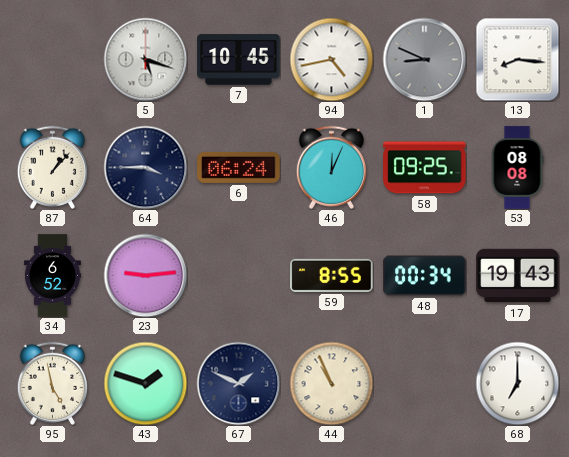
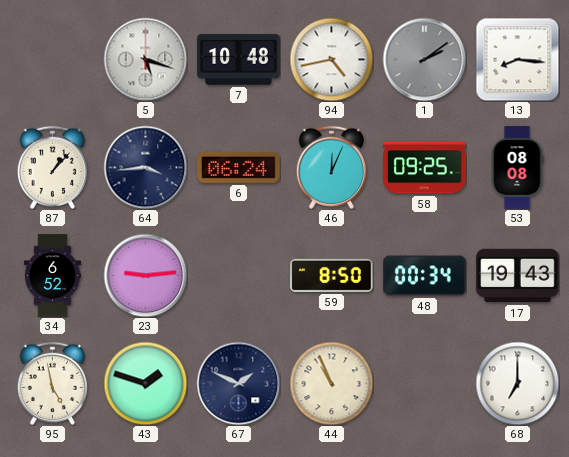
7: 10:45 -> 10:48
1: 8:49 -> 2:09
64: 3:45 -> 3:44
59: 8:55 -> 8:50
